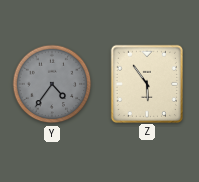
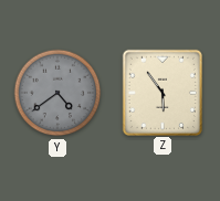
Y: 4:36 -> 4:39
